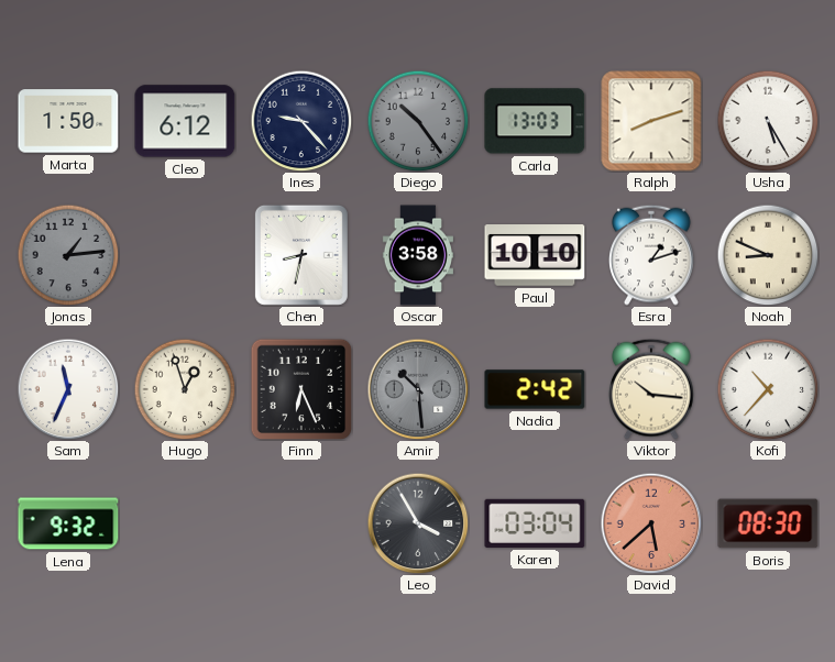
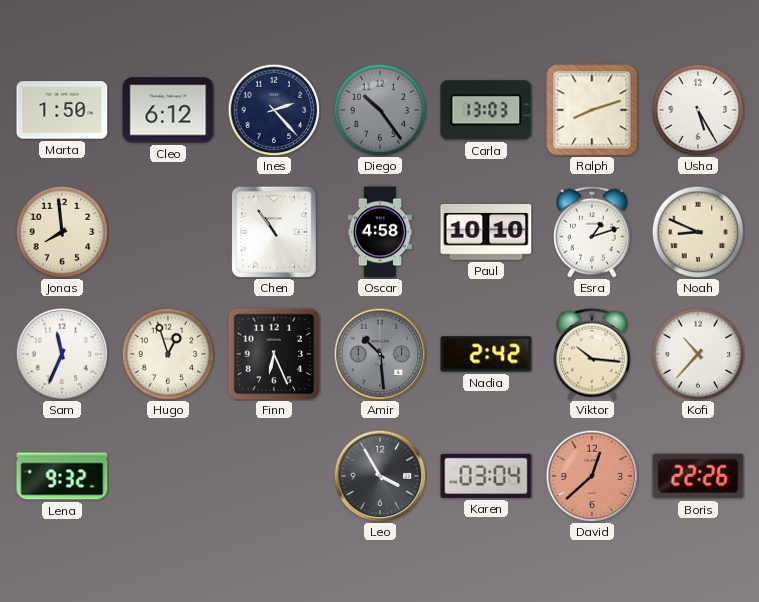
Ines: 9:23 -> 2:23
Jonas: 1:14 -> 7:59
Jonas dial: grey -> cream
Chen: 8:32 -> 10:54
Oscar: 3:58 -> 4:58
David: 5:38 -> 12:38
Boris: 08:30 -> 22:26
